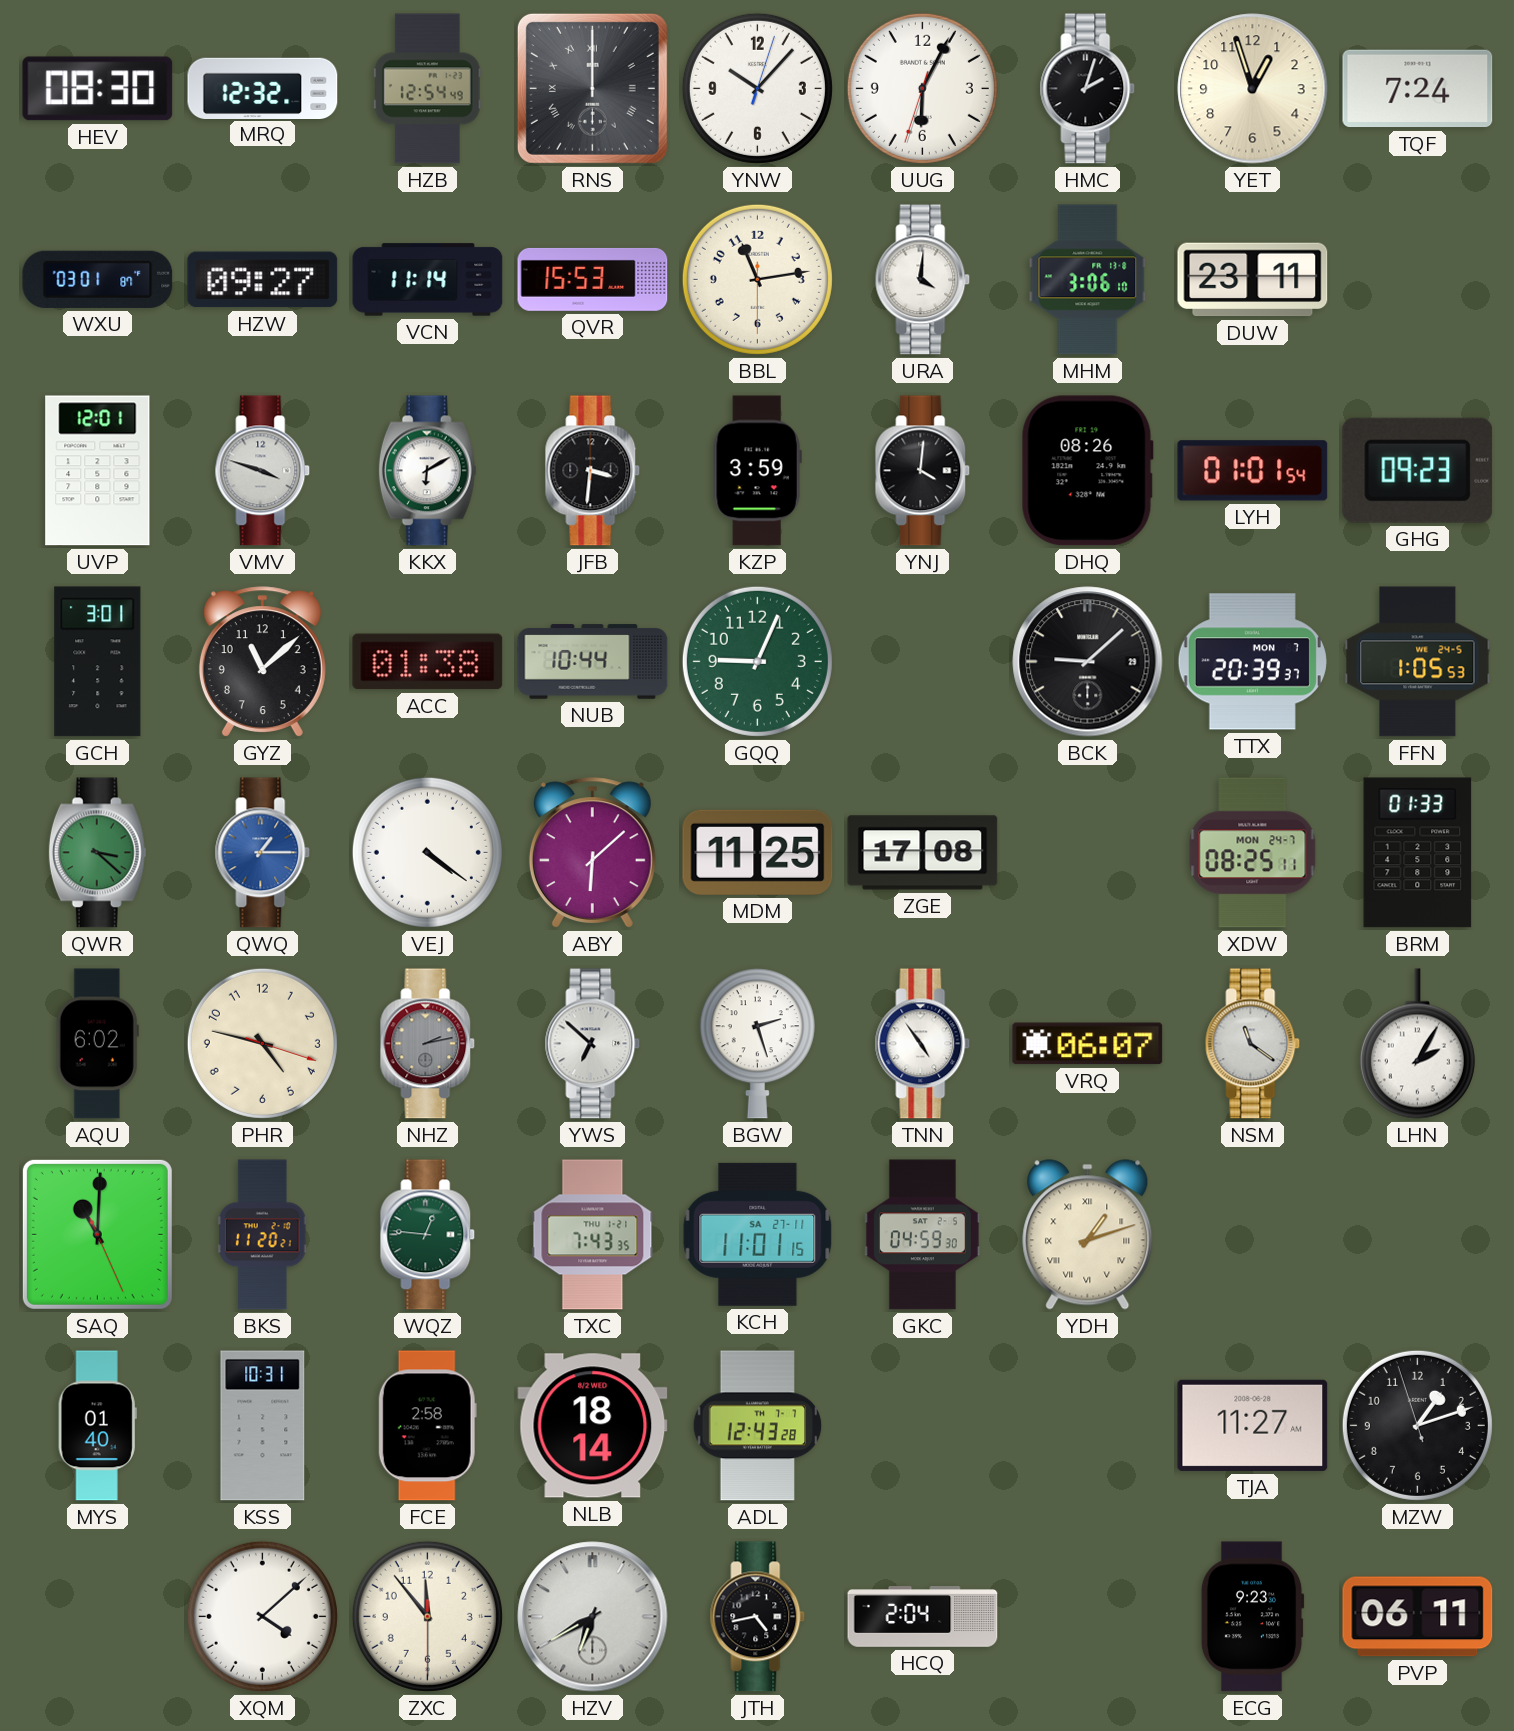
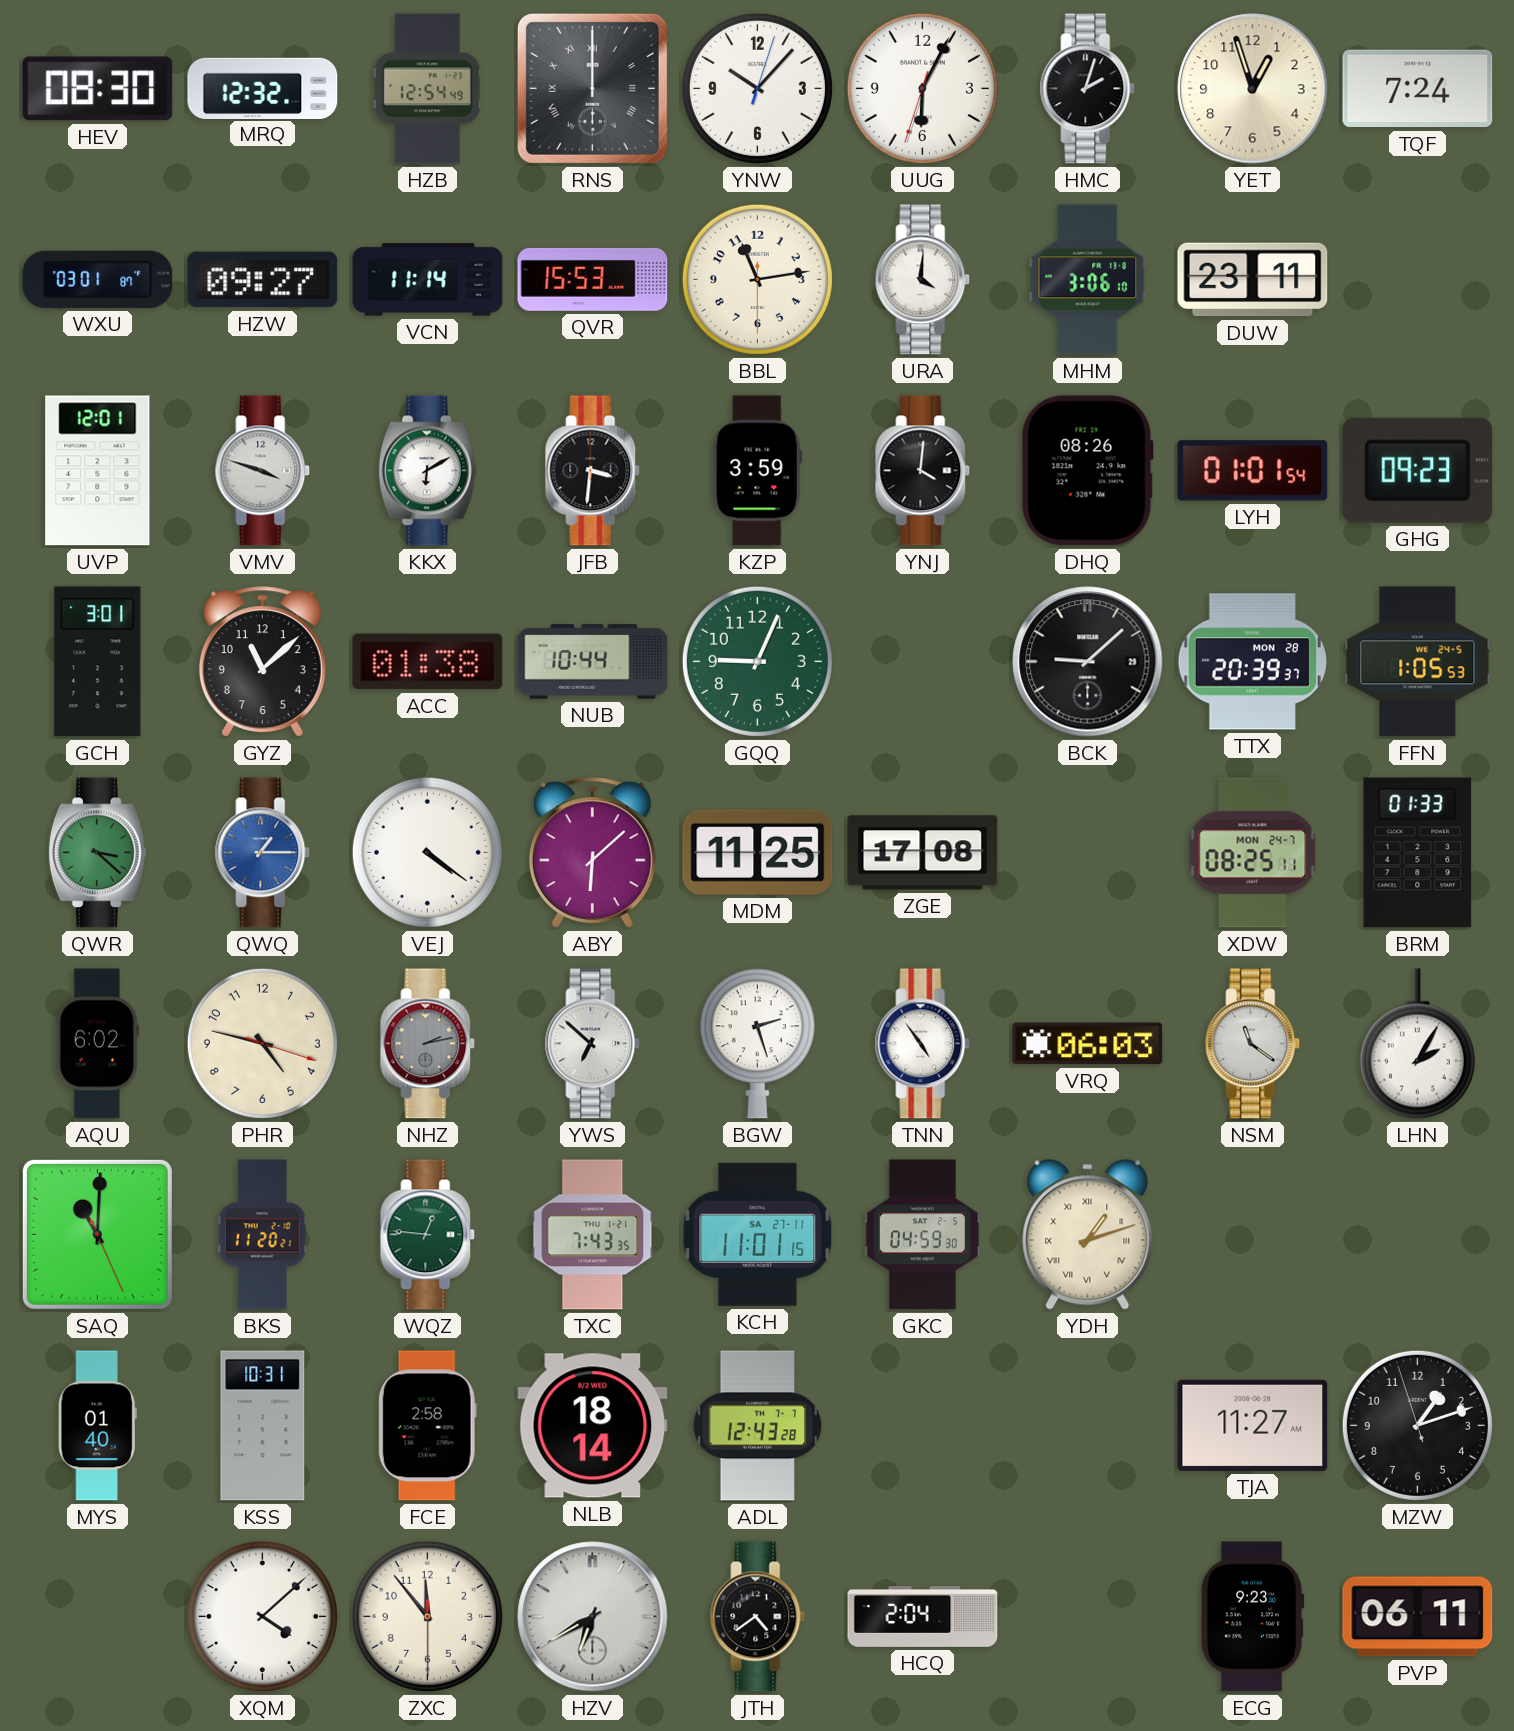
TTX date: MON 7 -> MON 28
VRQ: 06:07 -> 06:03
JTH: 4:43 -> 4:39
